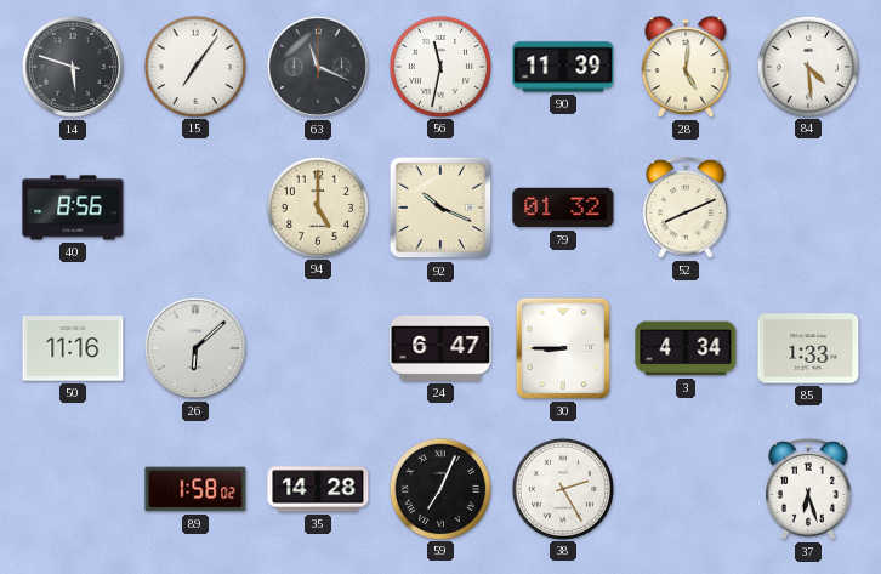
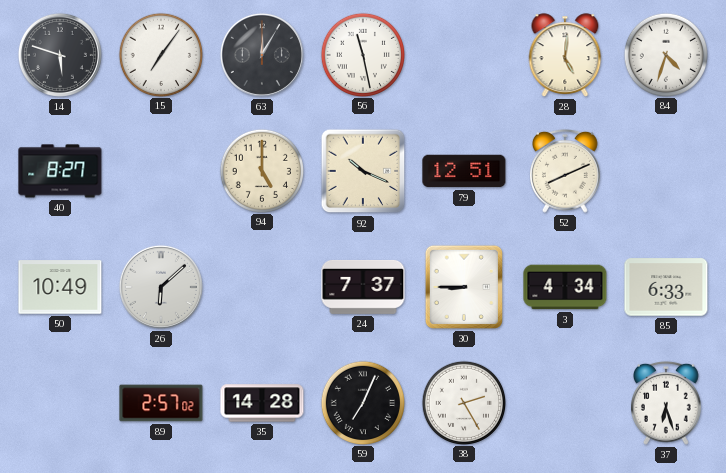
63: 11:19 -> 12:05
56: 11:32 -> 11:28
90: 11:39 -> none
84: 4:29 -> 4:33
40: 8:56 -> 8:27
79: 01:32 -> 12:51
50: 11:16 -> 10:49
24: 6:47 -> 7:37
85: 1:33 -> 6:33
89: 1:58 -> 2:57
